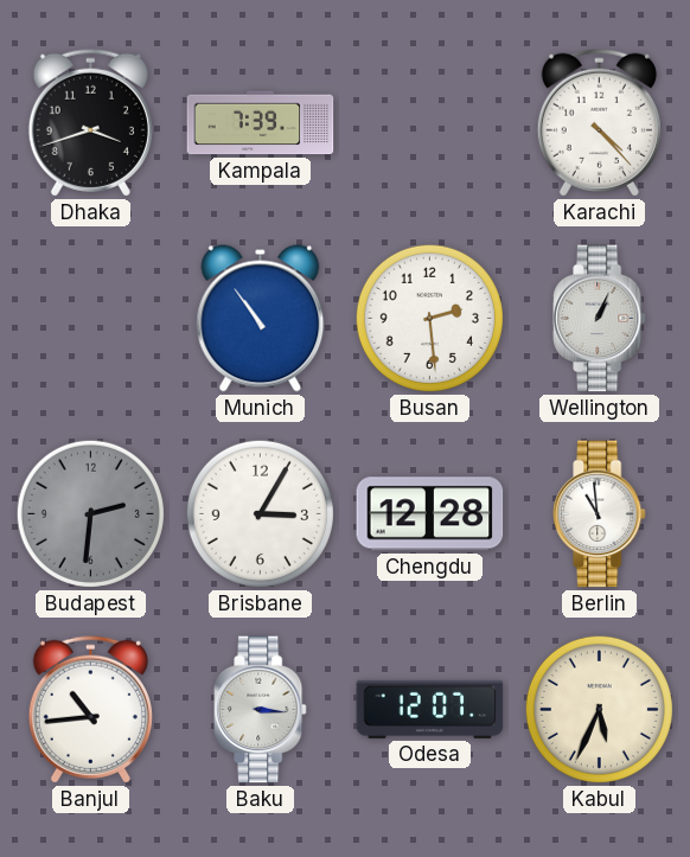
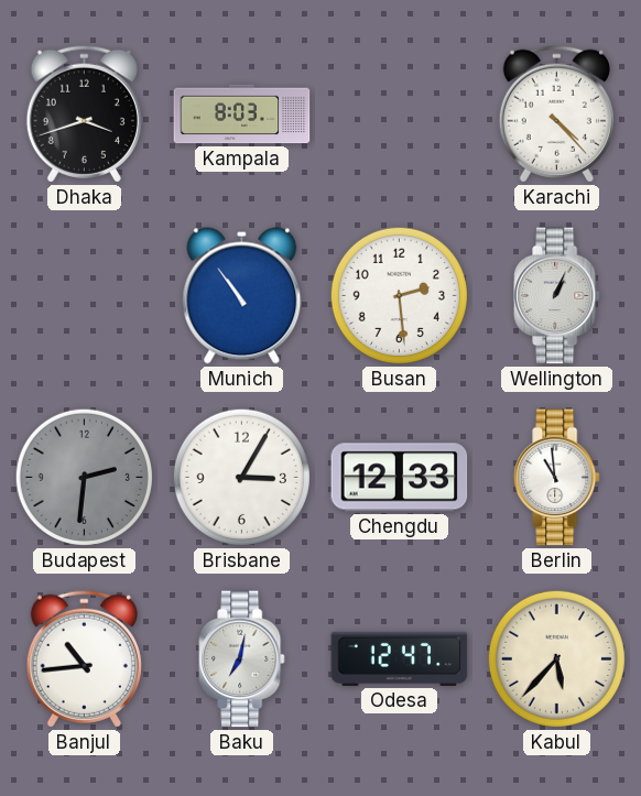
Kampala: 7:39 -> 8:03
Chengdu: 12:28 -> 12:33
Baku: 3:16 -> 7:02
Odesa: 12:07 -> 12:47
Kabul: 5:34 -> 5:37
